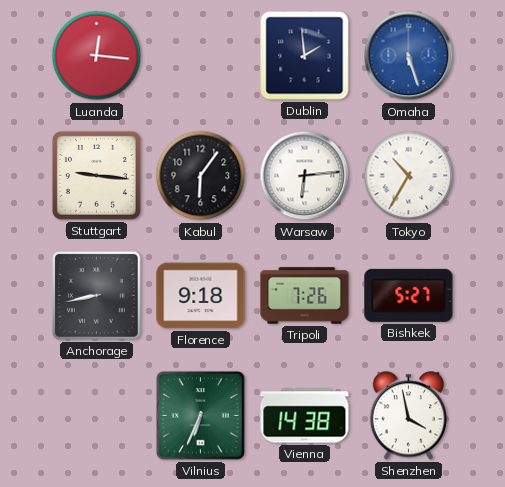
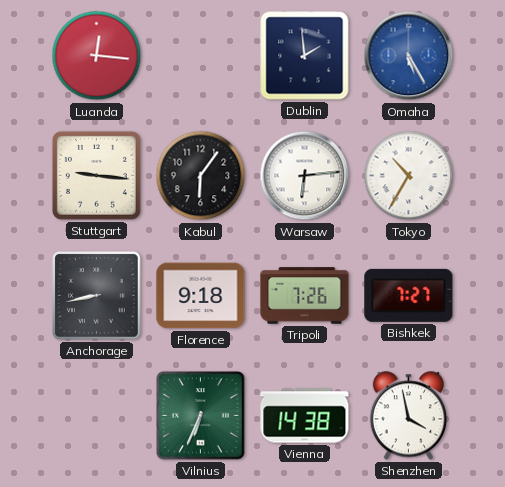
Omaha: 5:27 -> 5:25
Bishkek: 5:27 -> 7:27
